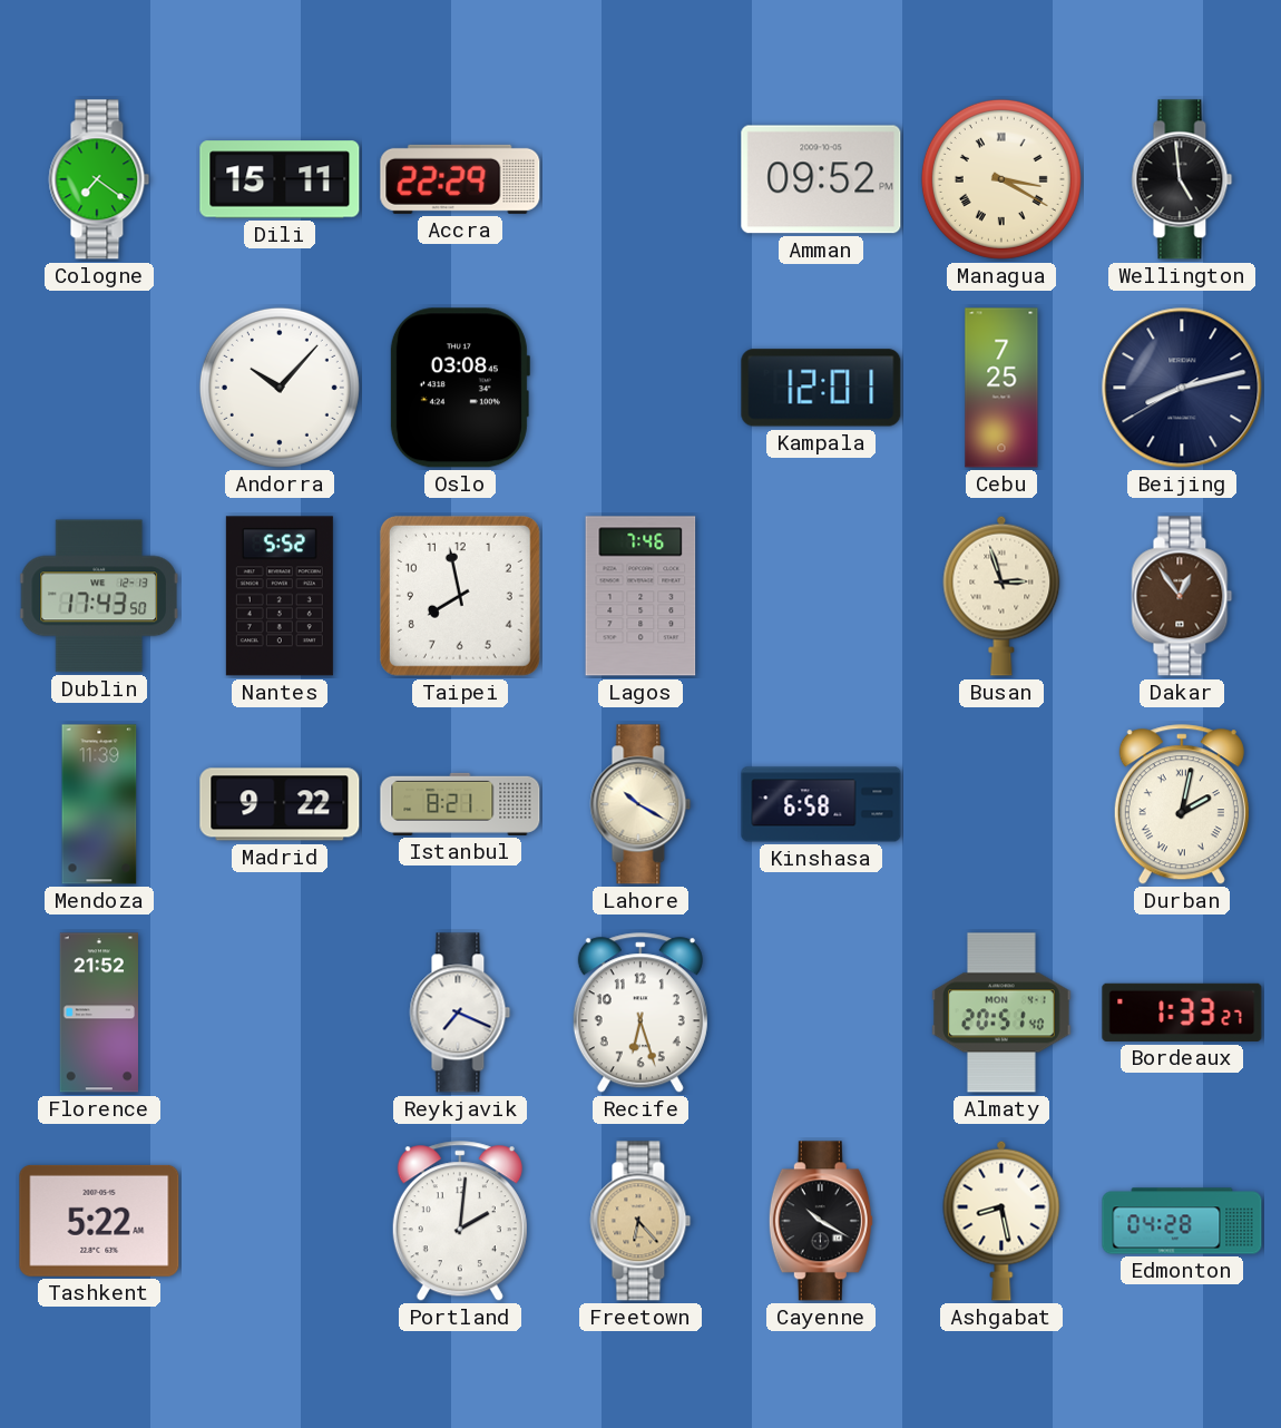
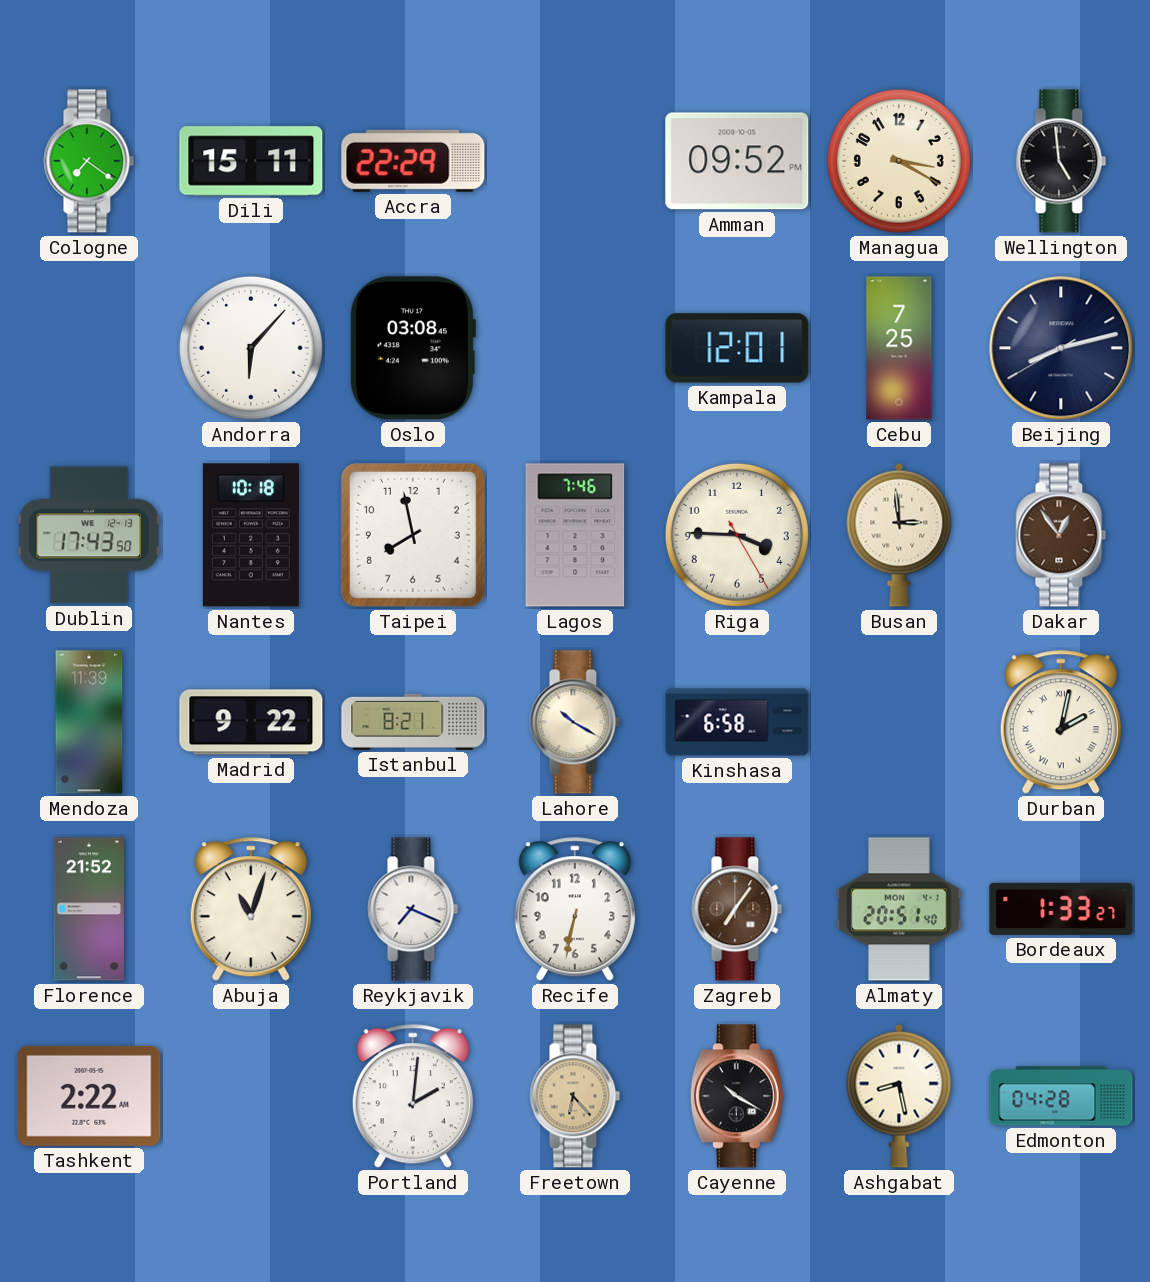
Managua numerals: Roman -> Arabic
Andorra: 10:07 -> 6:07
Nantes: 5:52 -> 10:18
Riga: none -> 3:45
Busan: 2:57 -> 2:59
Abuja: none -> 11:03
Recife: 6:27 -> 6:32
Zagreb: none -> 7:06
Tashkent: 5:22 -> 2:22
